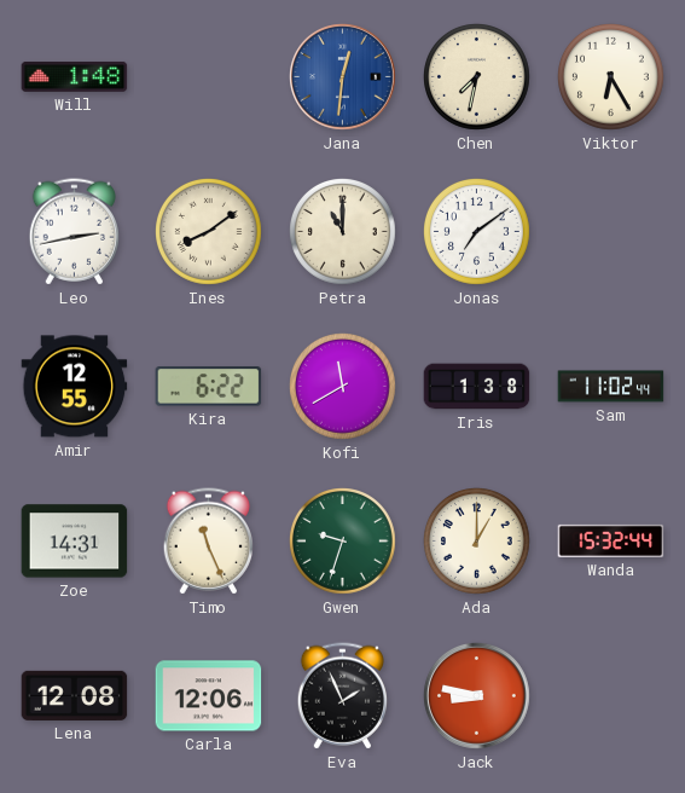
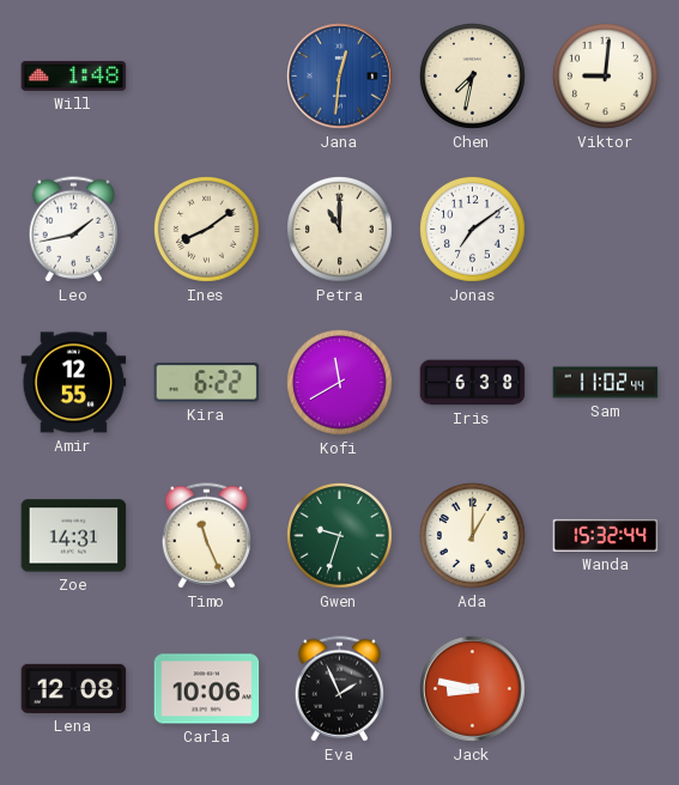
Viktor: 6:25 -> 9:01
Leo: 2:43 -> 1:43
Iris: 1:38 -> 6:38
Carla: 12:06 -> 10:06
